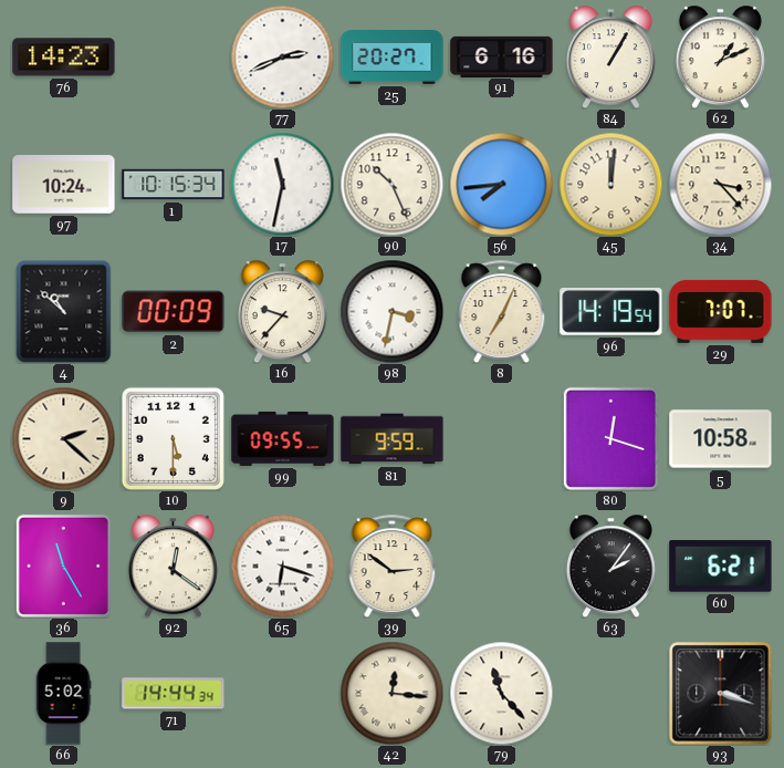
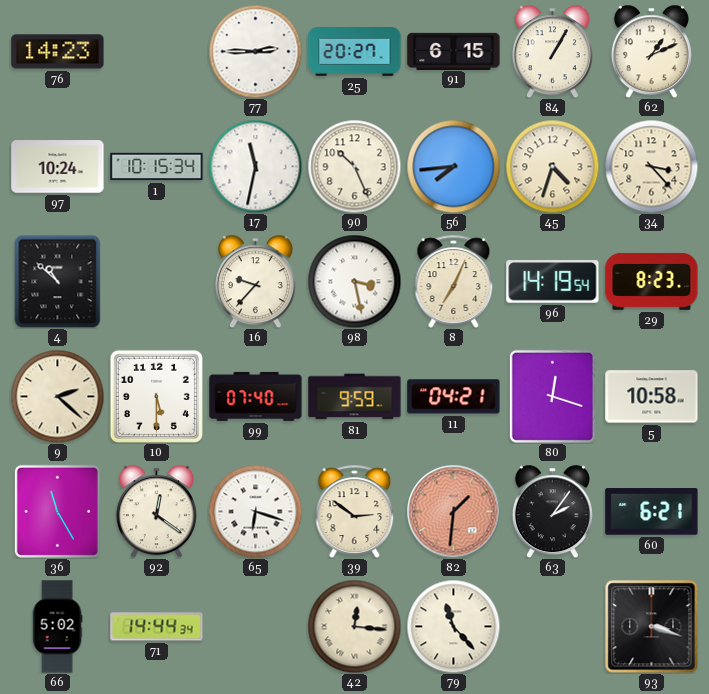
77: 2:41 -> 2:45
91: 6:16 -> 6:15
45: 12:01 -> 4:33
2: 00:09 -> none
98: 3:32 -> 3:28
29: 7:07 -> 8:23
99: 09:55 -> 07:40
11: none -> 04:21
82: none -> 1:31
